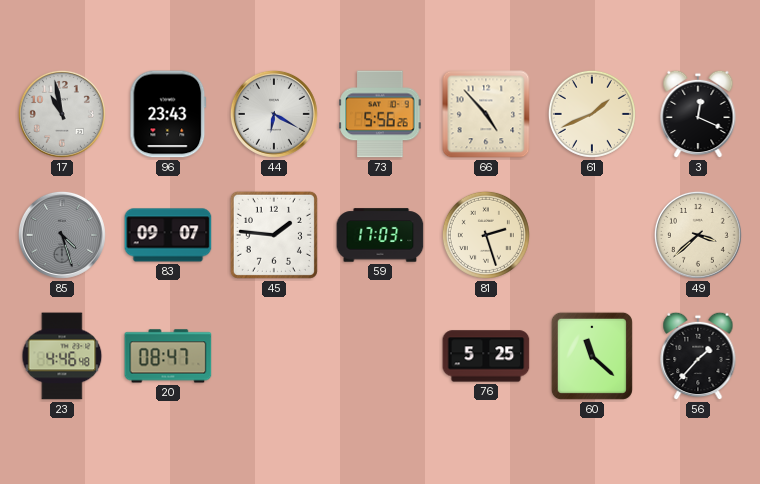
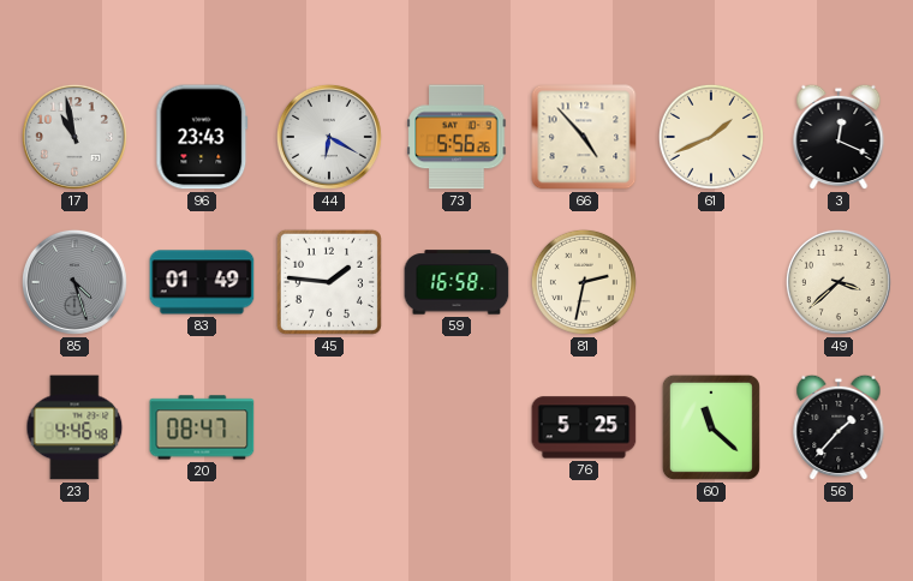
83: 09:07 -> 01:49
59: 17:03 -> 16:58
81: 2:27 -> 2:32
